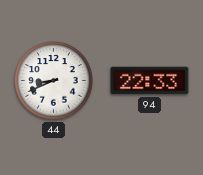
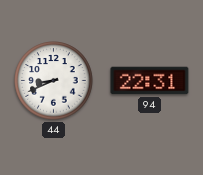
94: 22:33 -> 22:31
